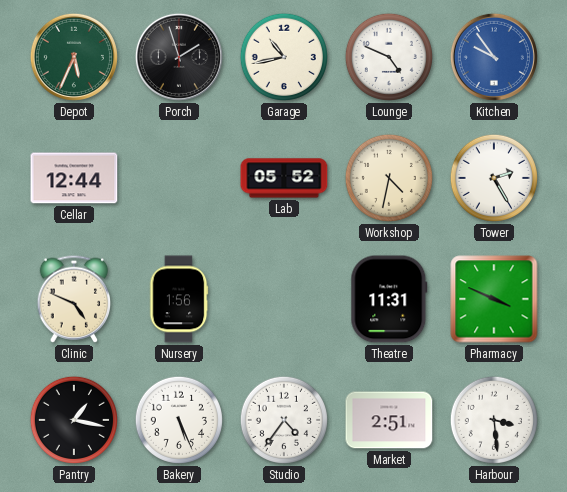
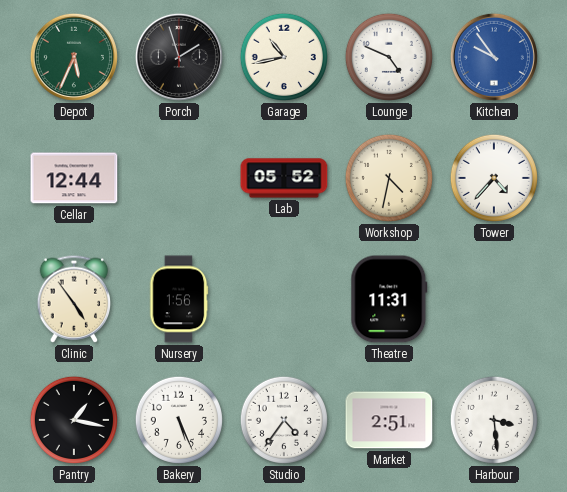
Tower: 2:25 -> 4:37
Clinic: 4:49 -> 4:54
Pharmacy: 3:49 -> none
